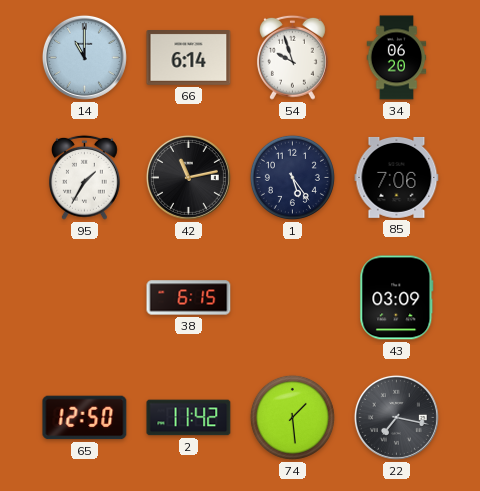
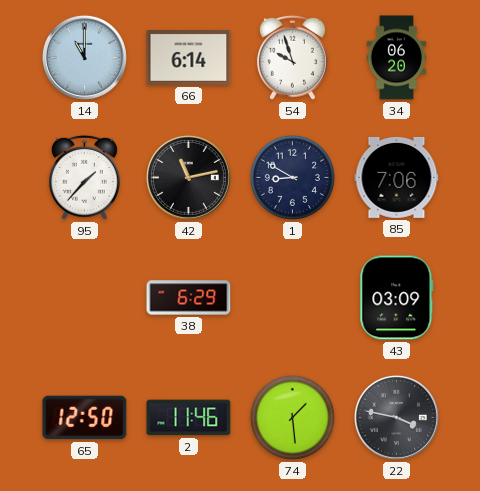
95: 1:35 -> 1:37
1: 5:24 -> 8:50
38: 6:15 -> 6:29
2: 11:42 -> 11:46
22: 7:17 -> 3:47
